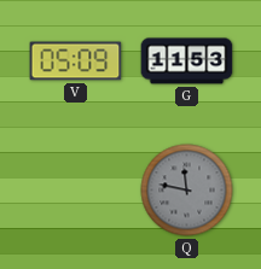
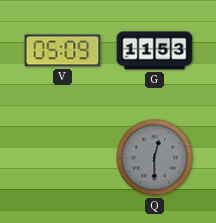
Q: 11:47 -> 12:30
